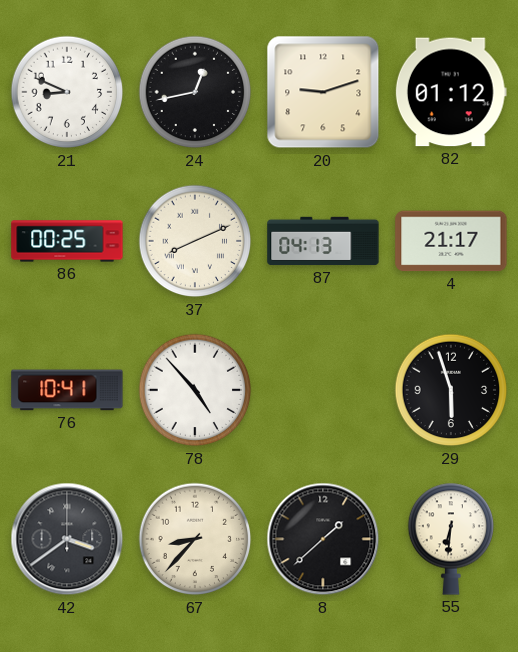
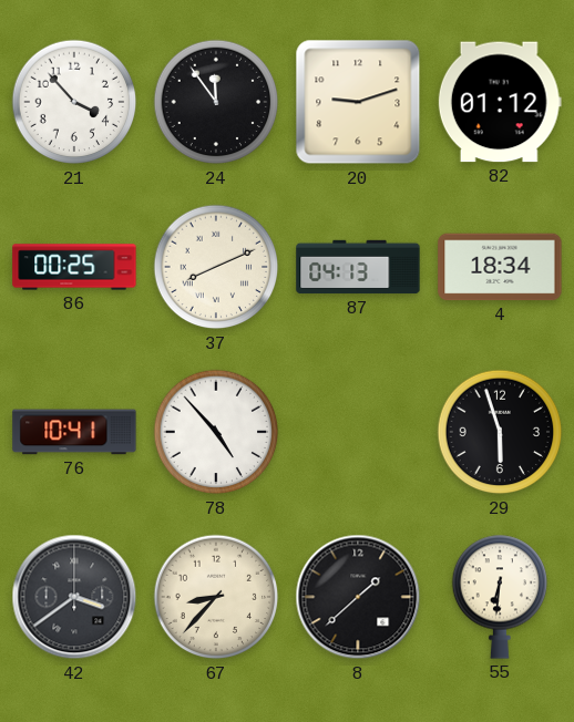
21: 8:49 -> 3:53
24: 12:43 -> 11:54
4: 21:17 -> 18:34
